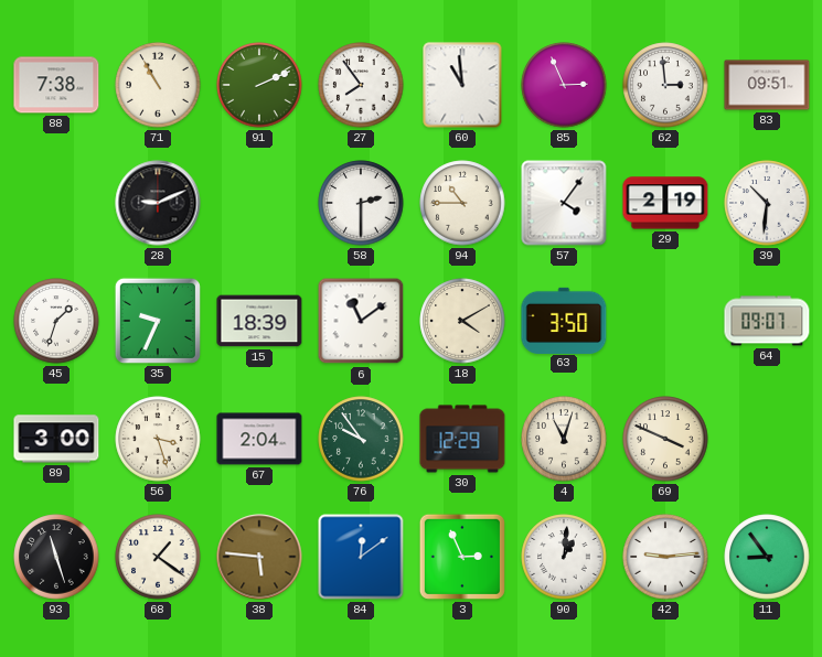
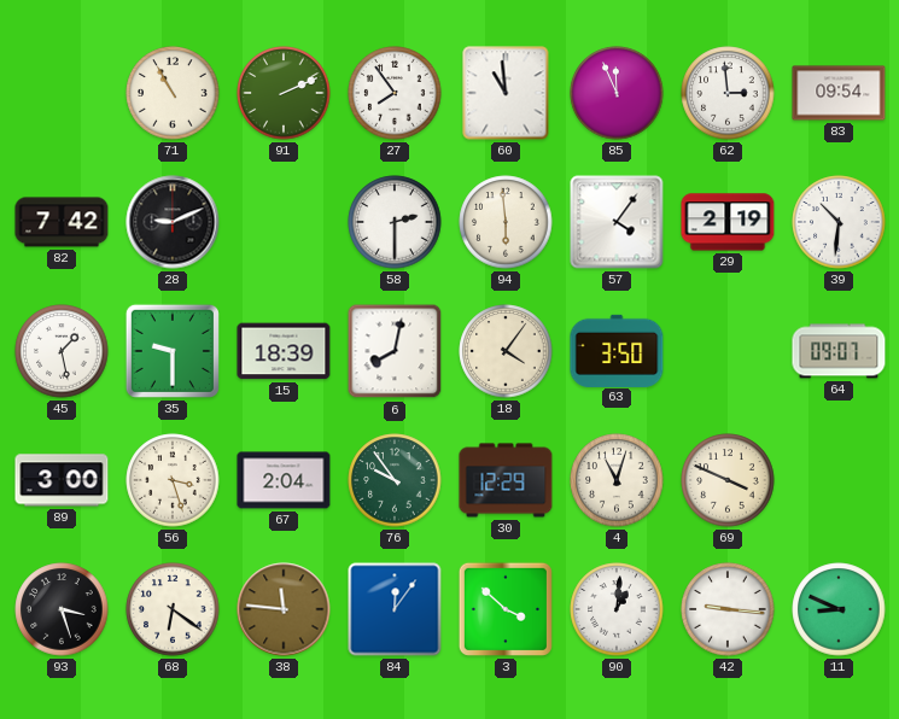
88: 7:38 -> none
85: 2:56 -> 11:56
83: 09:51 -> 09:54
82: none -> 7:42
94: 10:45 -> 5:59
45: 1:33 -> 1:28
35: 9:34 -> 9:30
6: 11:09 -> 8:02
18: 4:10 -> 4:06
93: 11:27 -> 3:27
68: 1:21 -> 6:21
38: 5:46 -> 11:46
84: 12:09 -> 12:06
3: 2:56 -> 3:52
42: 9:14 -> 9:16
11: 8:54 -> 8:49
